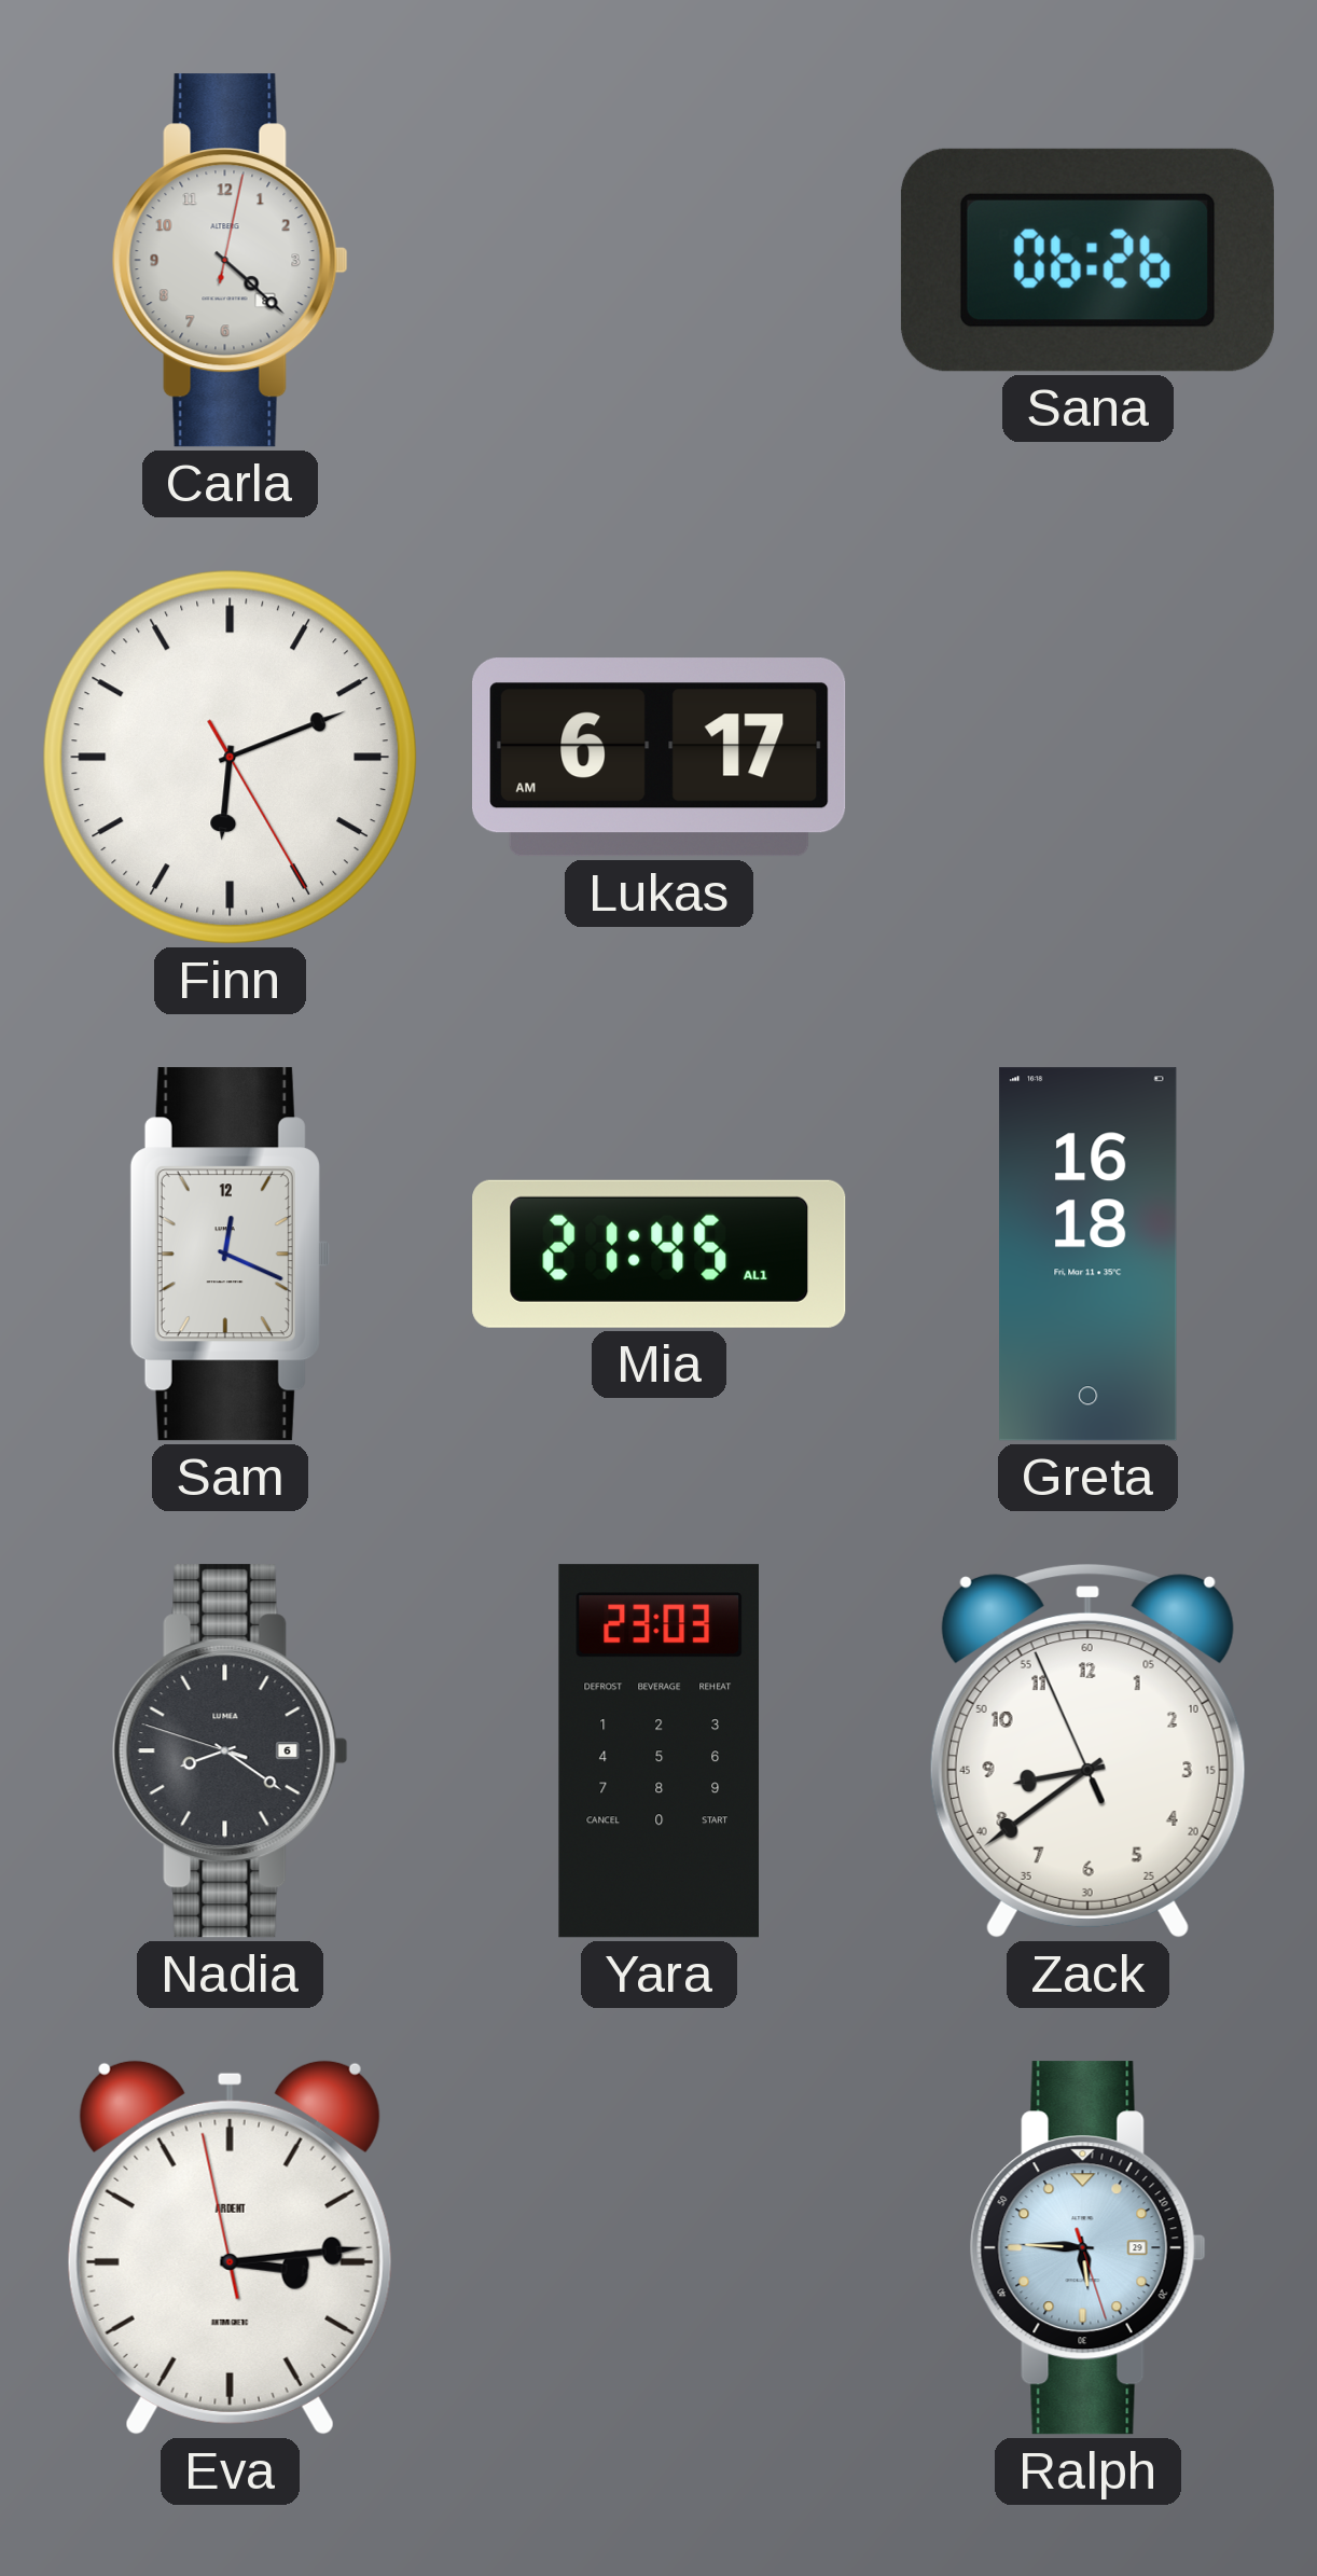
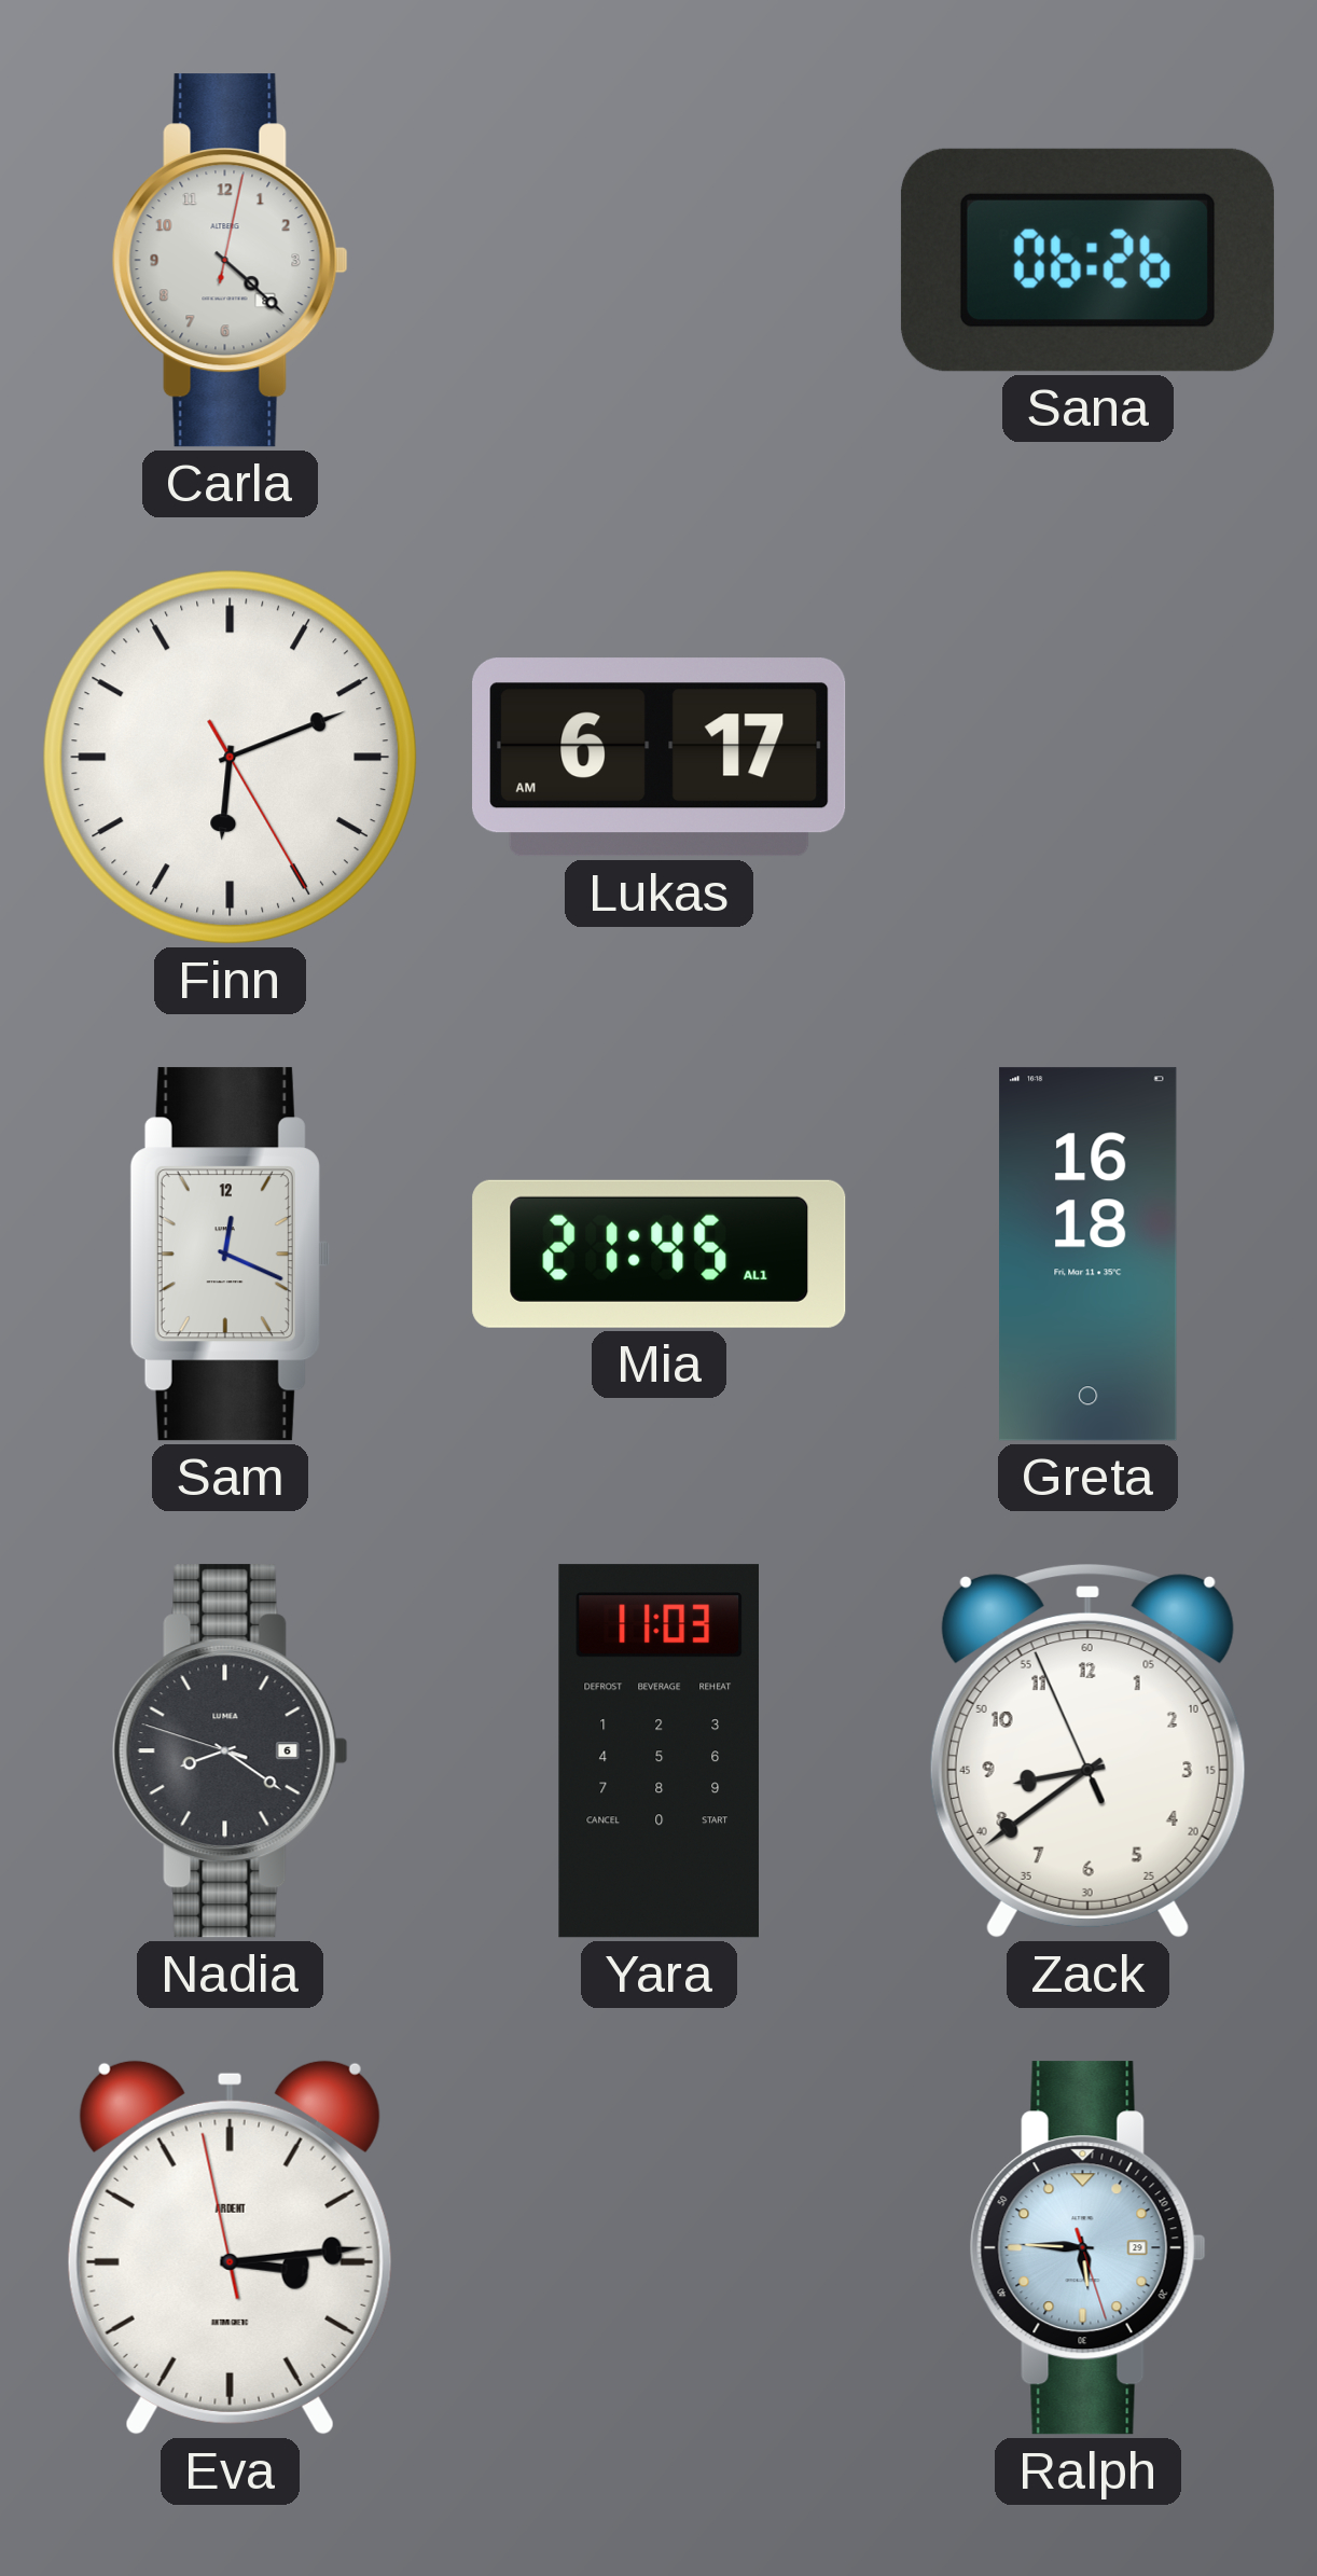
Yara: 23:03 -> 11:03
